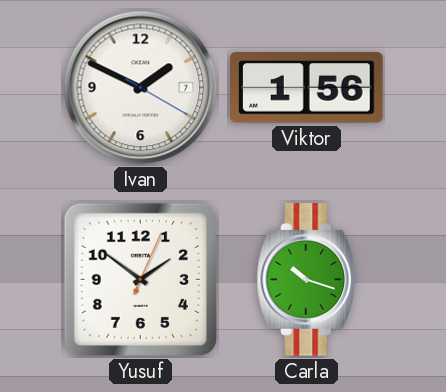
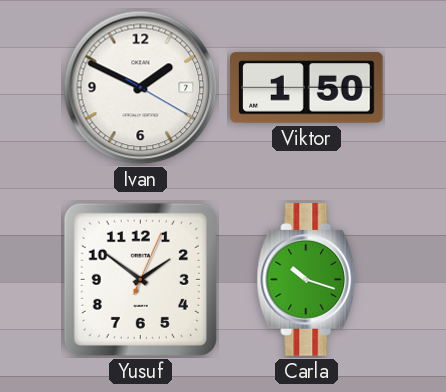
Viktor: 1:56 -> 1:50
